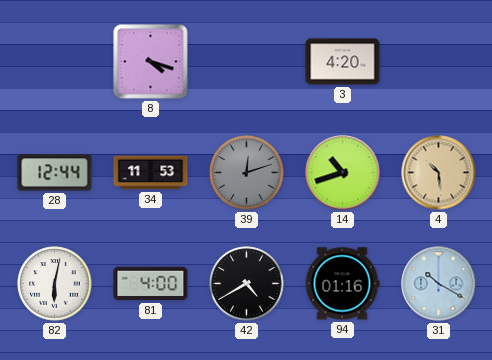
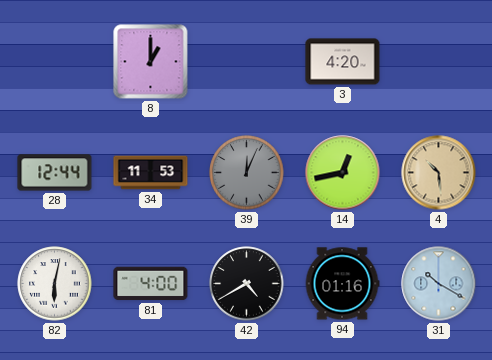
8: 4:18 -> 1:00
39: 12:12 -> 12:04
14: 10:42 -> 12:43
